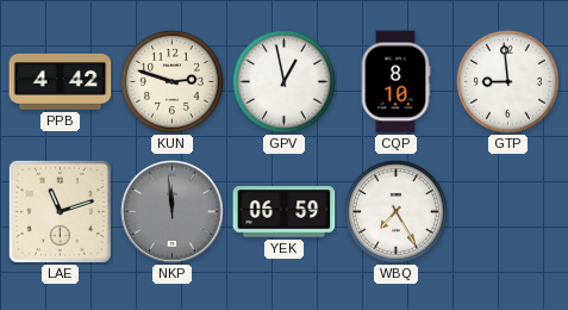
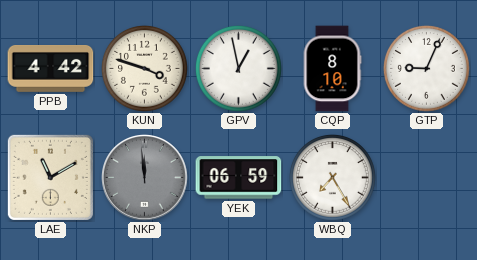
KUN: 2:48 -> 3:48
GTP: 8:59 -> 9:04
LAE: 11:12 -> 11:10
